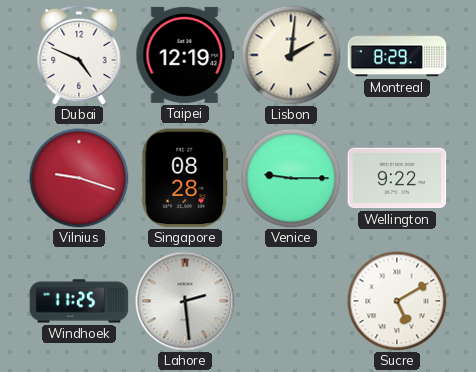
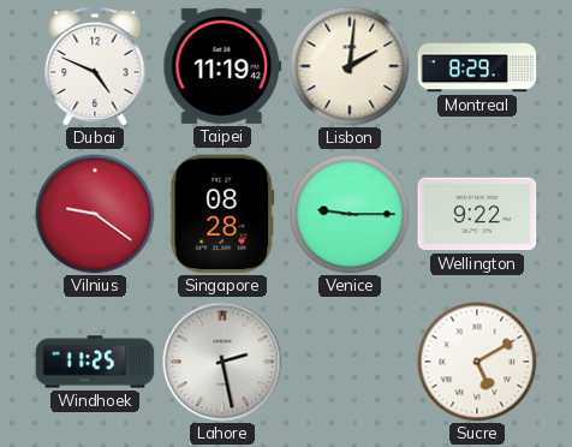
Taipei: 12:19 -> 11:19
Vilnius: 9:18 -> 9:21
Lahore: 2:29 -> 2:28
